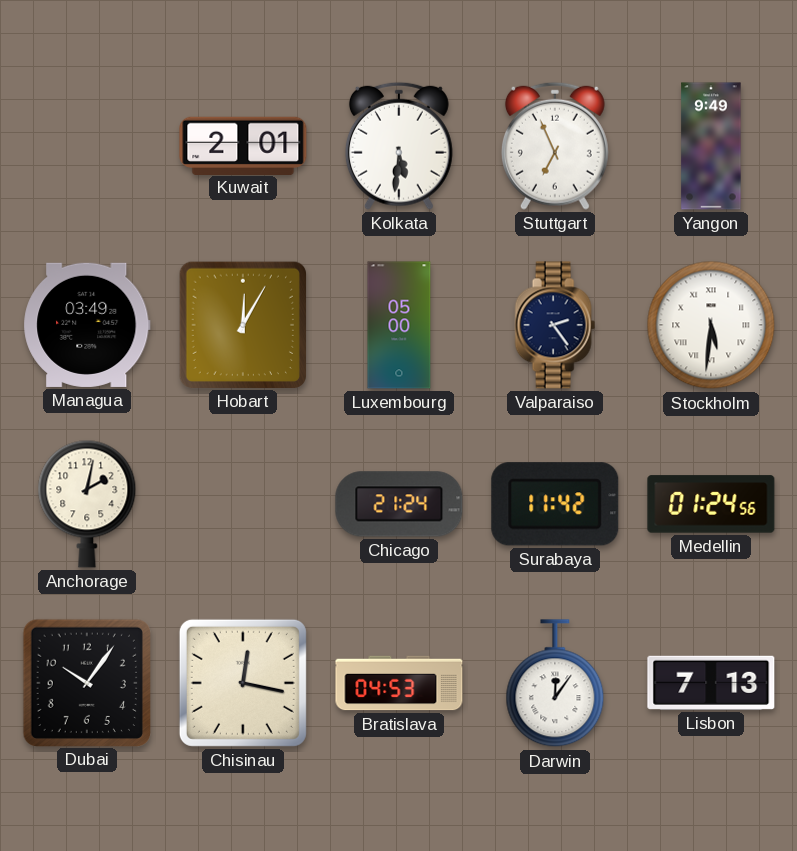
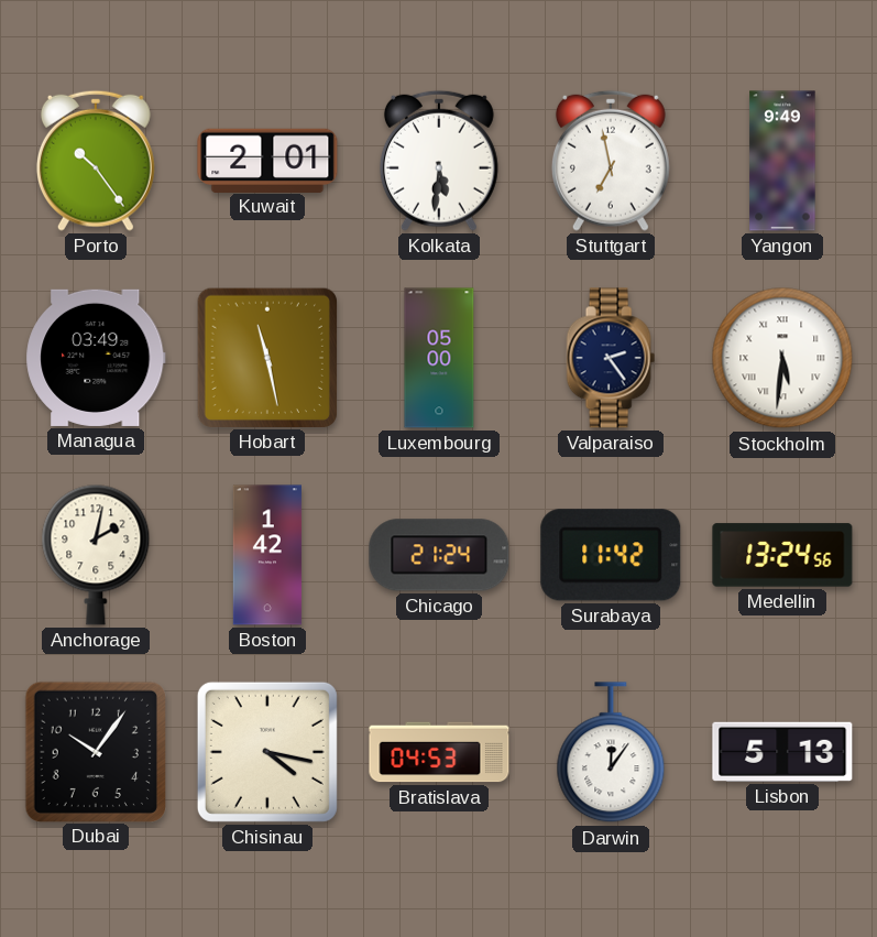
Porto: none -> 10:24
Stuttgart: 6:56 -> 6:58
Hobart: 12:05 -> 11:28
Boston: none -> 1:42
Medellin: 01:24 -> 13:24
Chisinau: 12:17 -> 4:17
Lisbon: 7:13 -> 5:13
